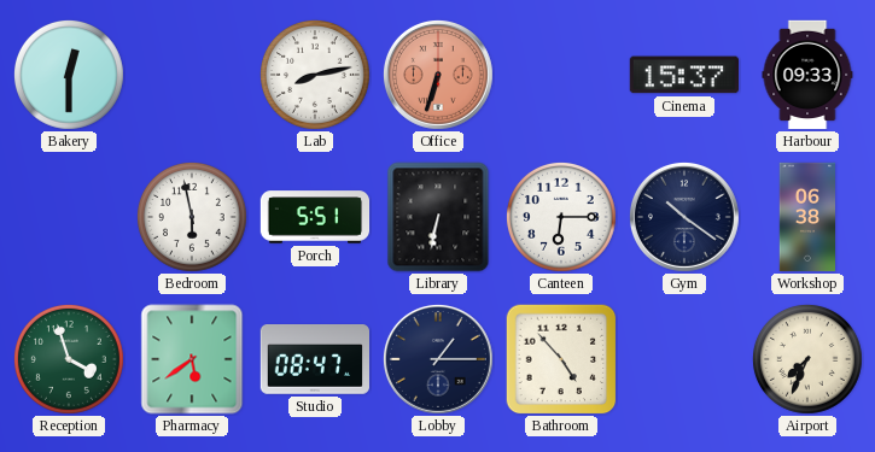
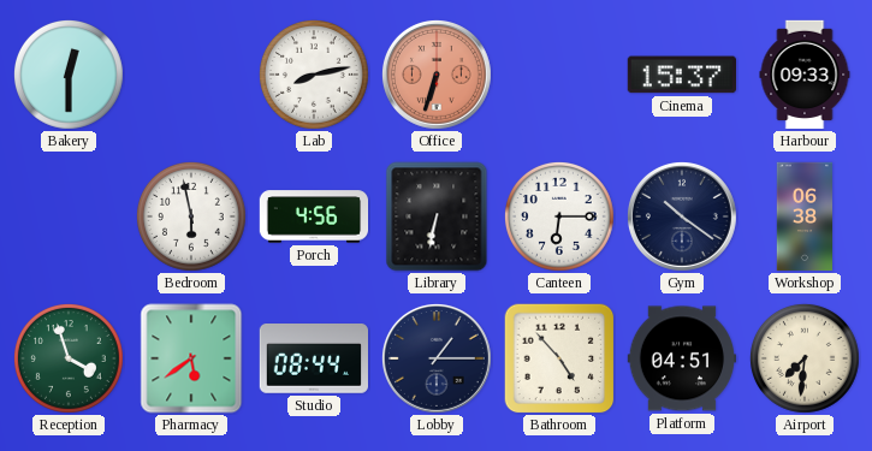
Porch: 5:51 -> 4:56
Studio: 08:47 -> 08:44
Platform: none -> 04:51
Airport: 7:34 -> 7:31
